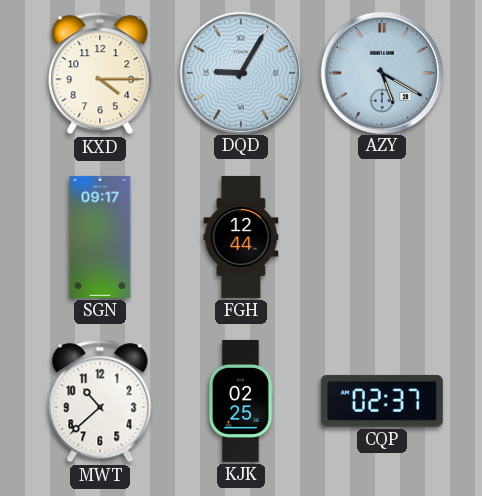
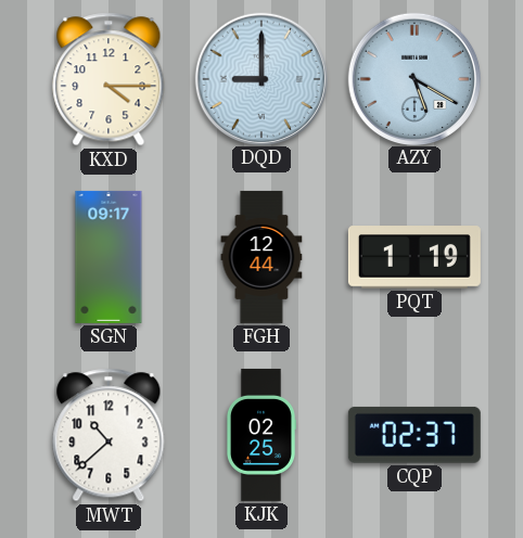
DQD: 9:05 -> 9:00
PQT: none -> 1:19
